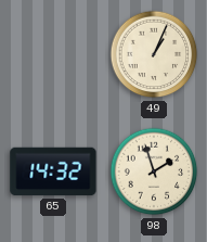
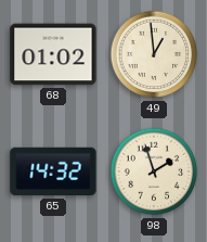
68: none -> 01:02
49: 1:04 -> 12:59
